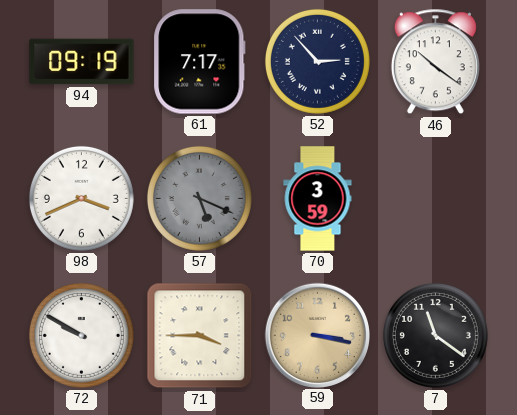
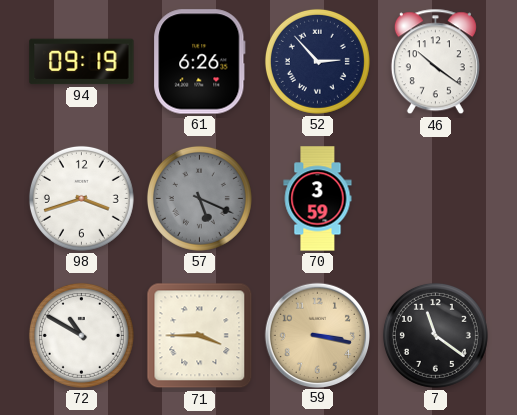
61: 7:17 -> 6:26
98: 3:41 -> 3:42
72: 9:50 -> 10:50
